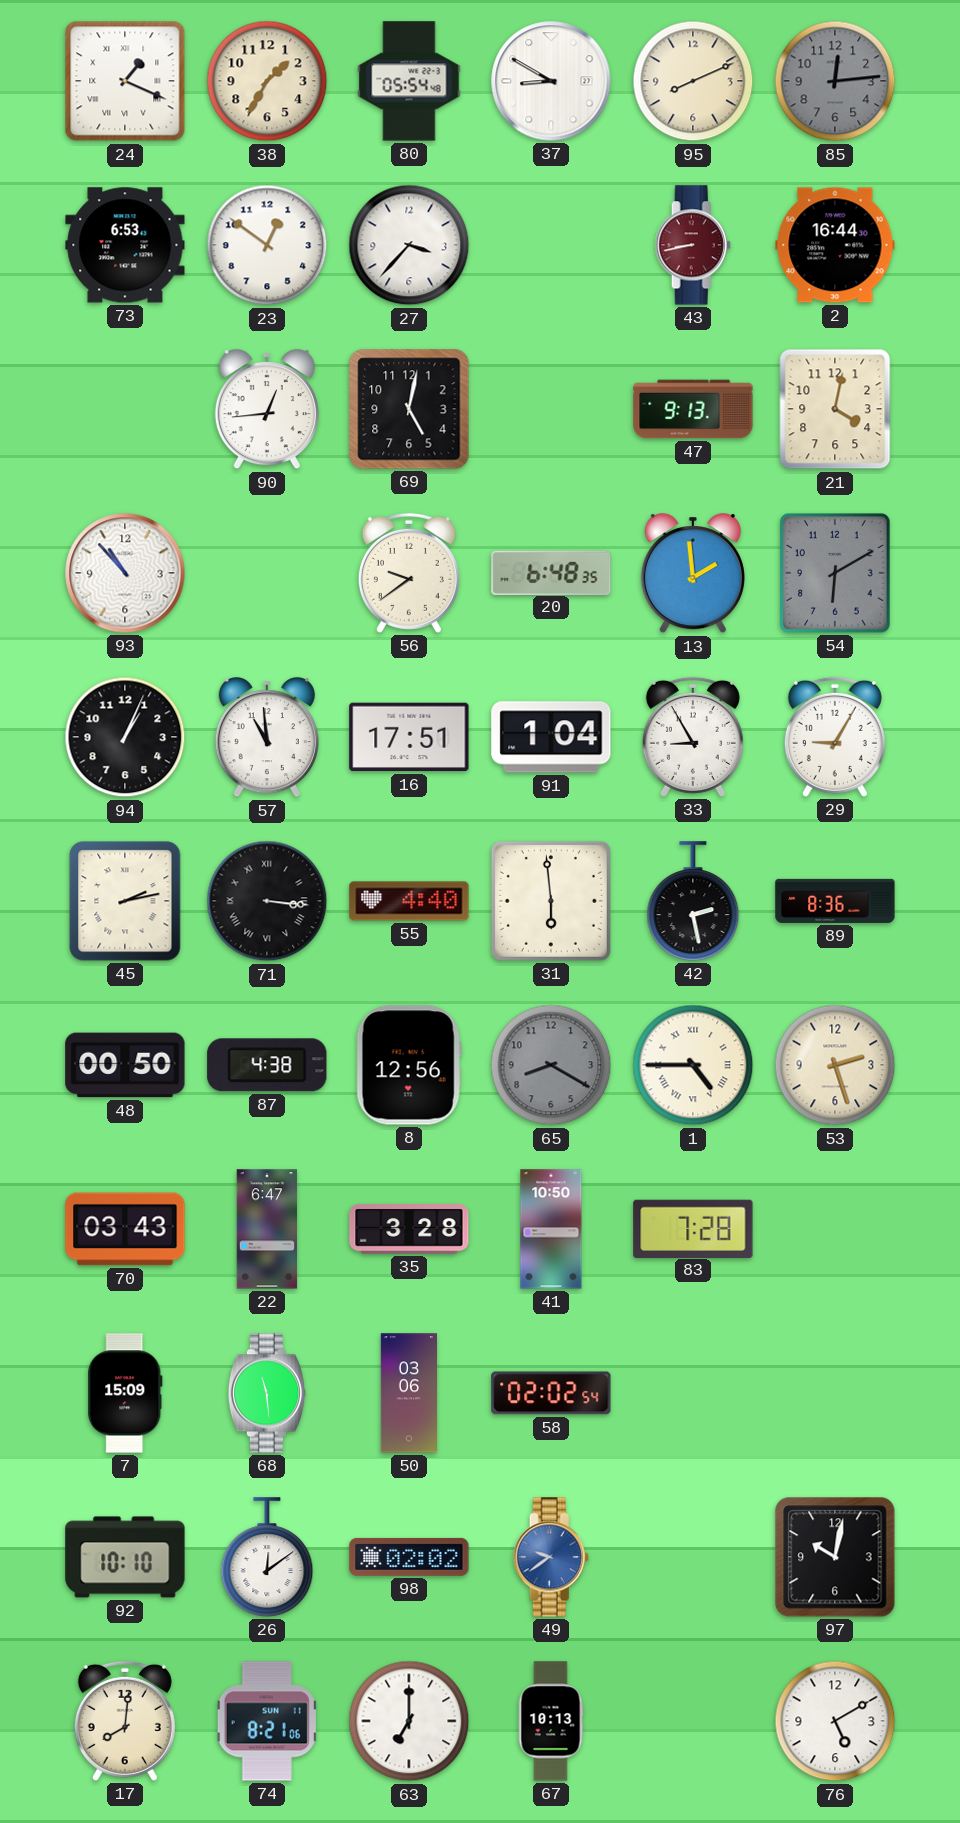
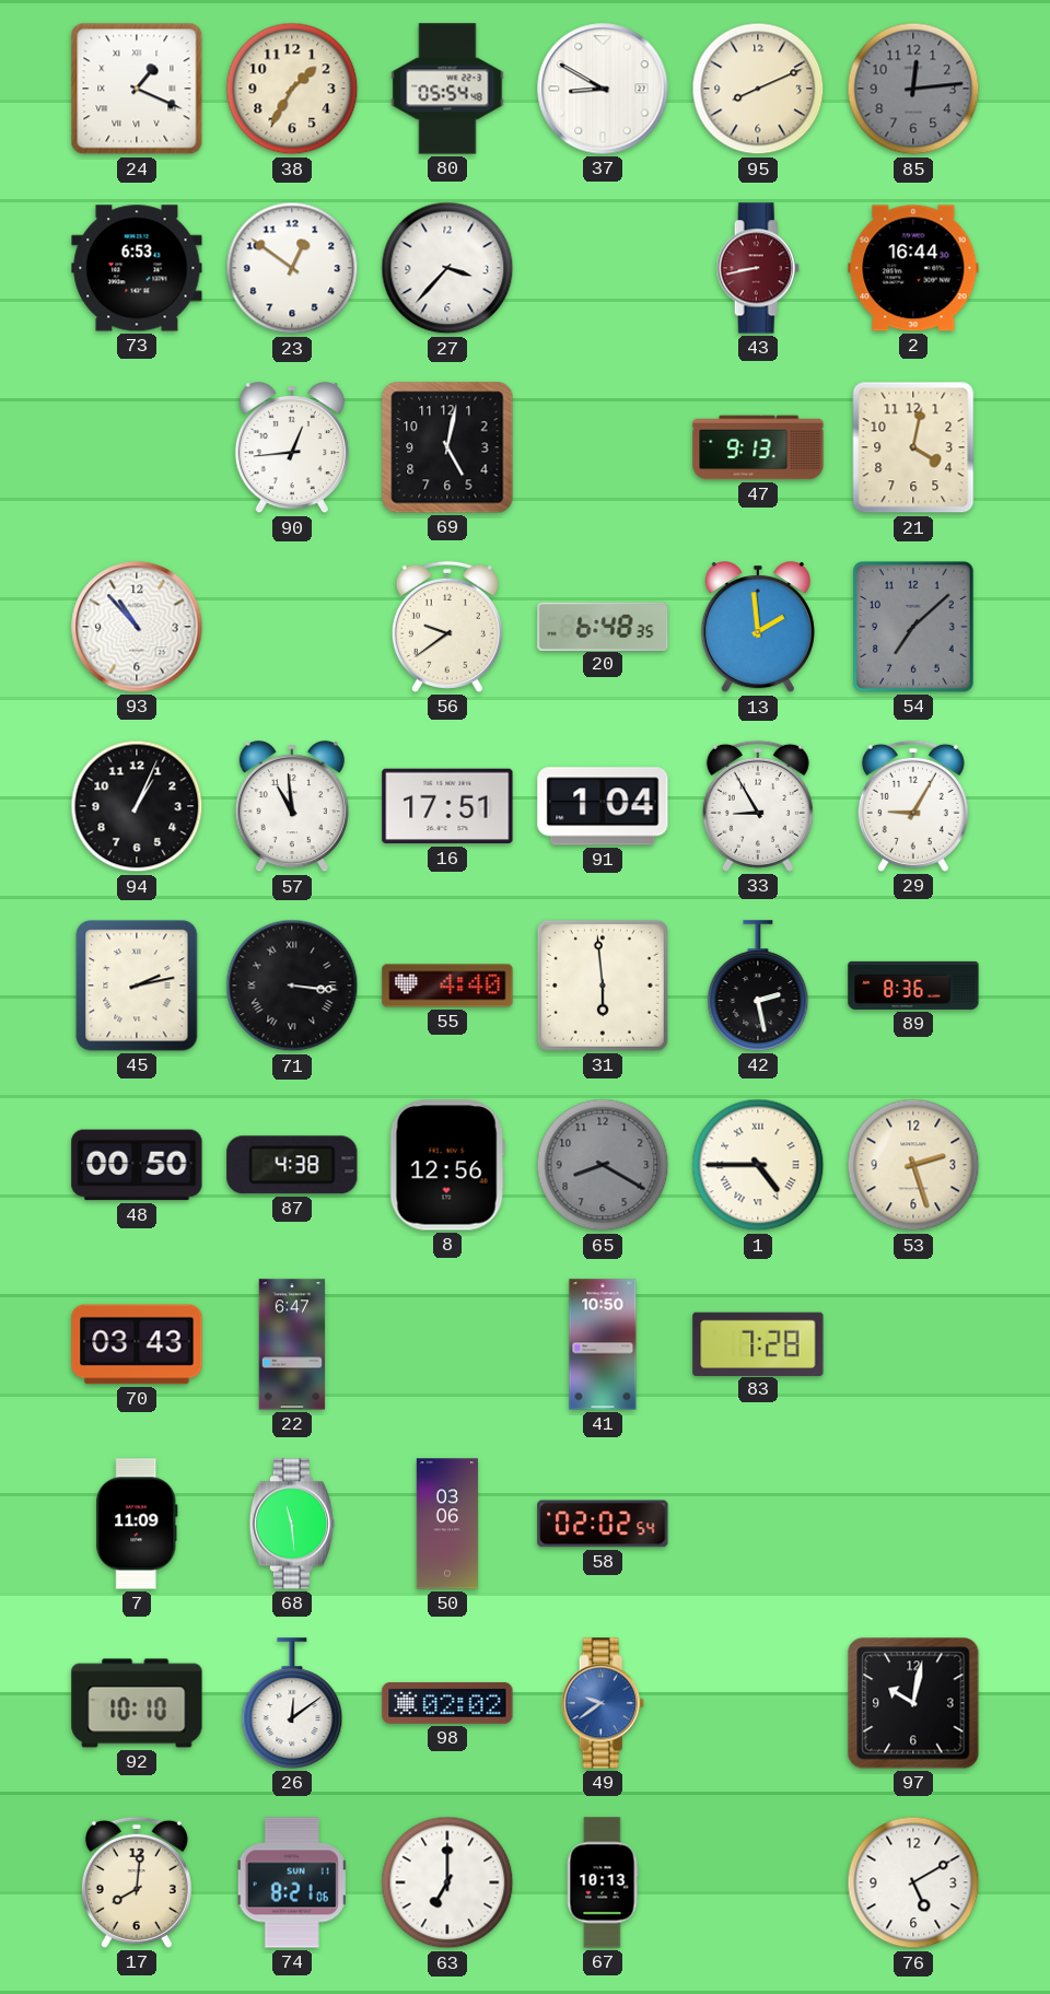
54: 6:10 -> 7:08
35: 3:28 -> none
7: 15:09 -> 11:09
